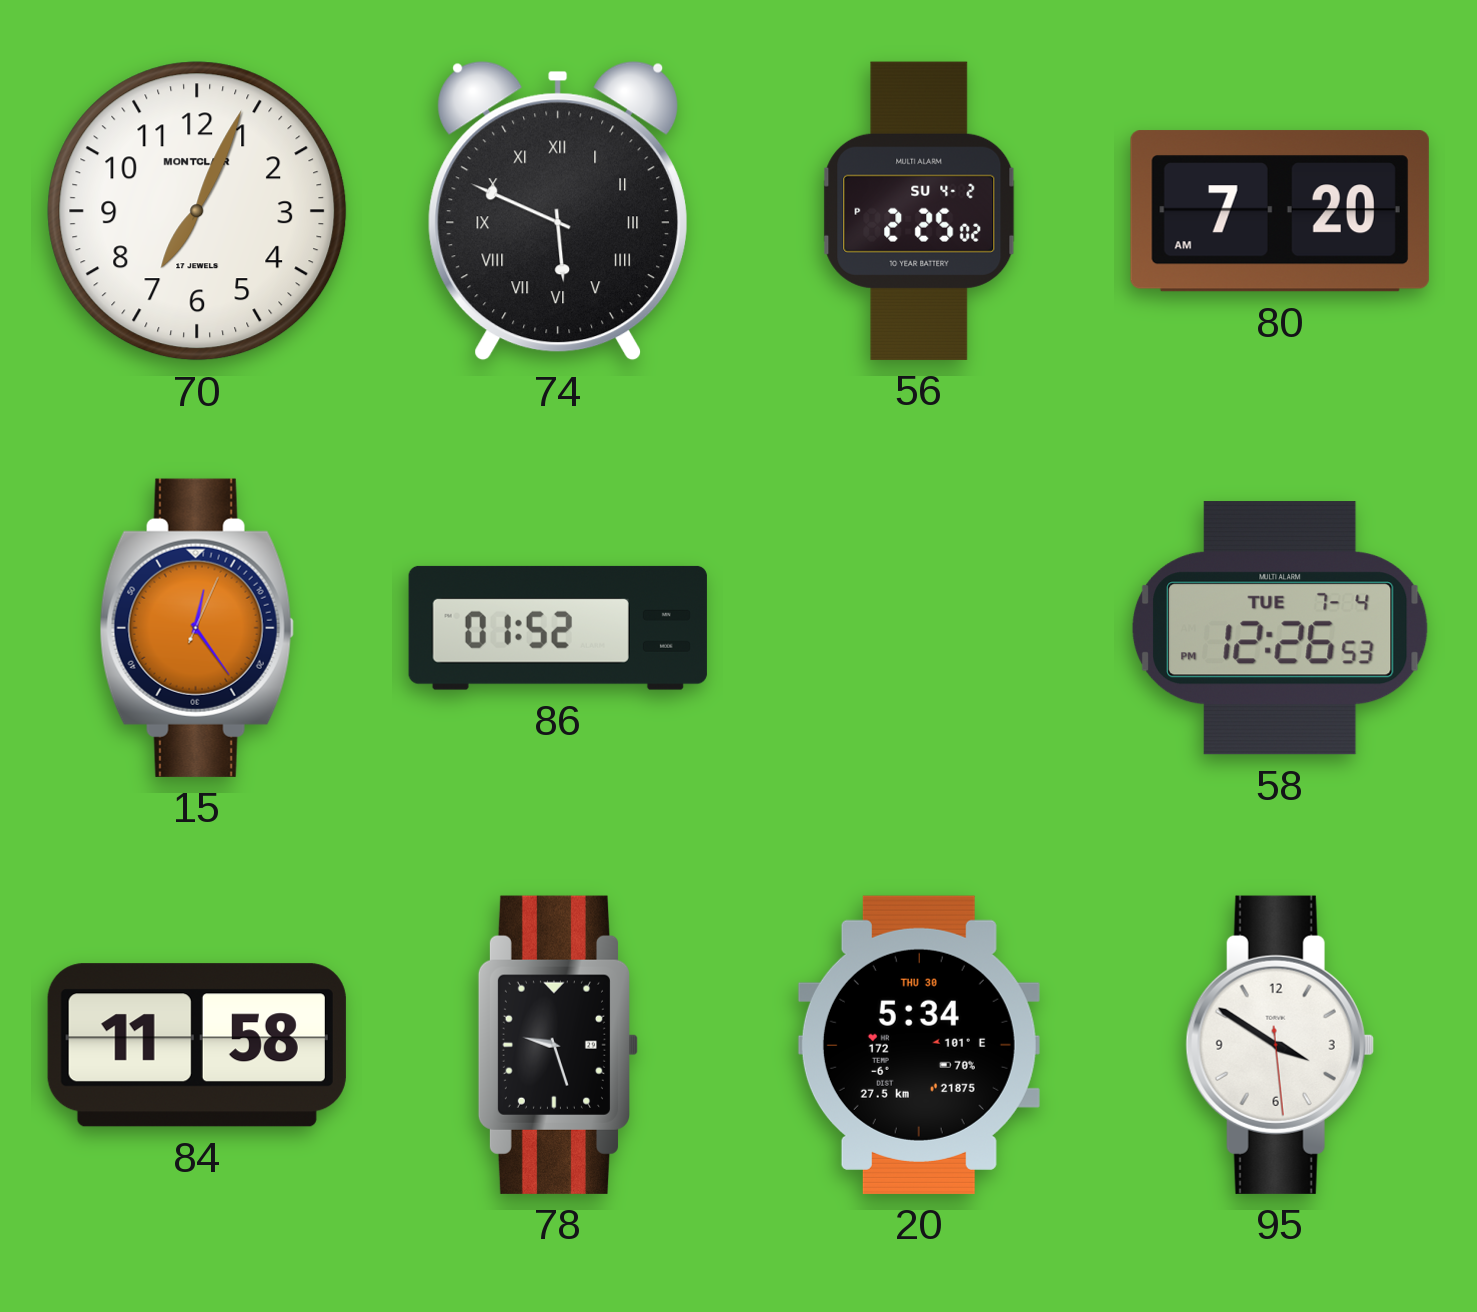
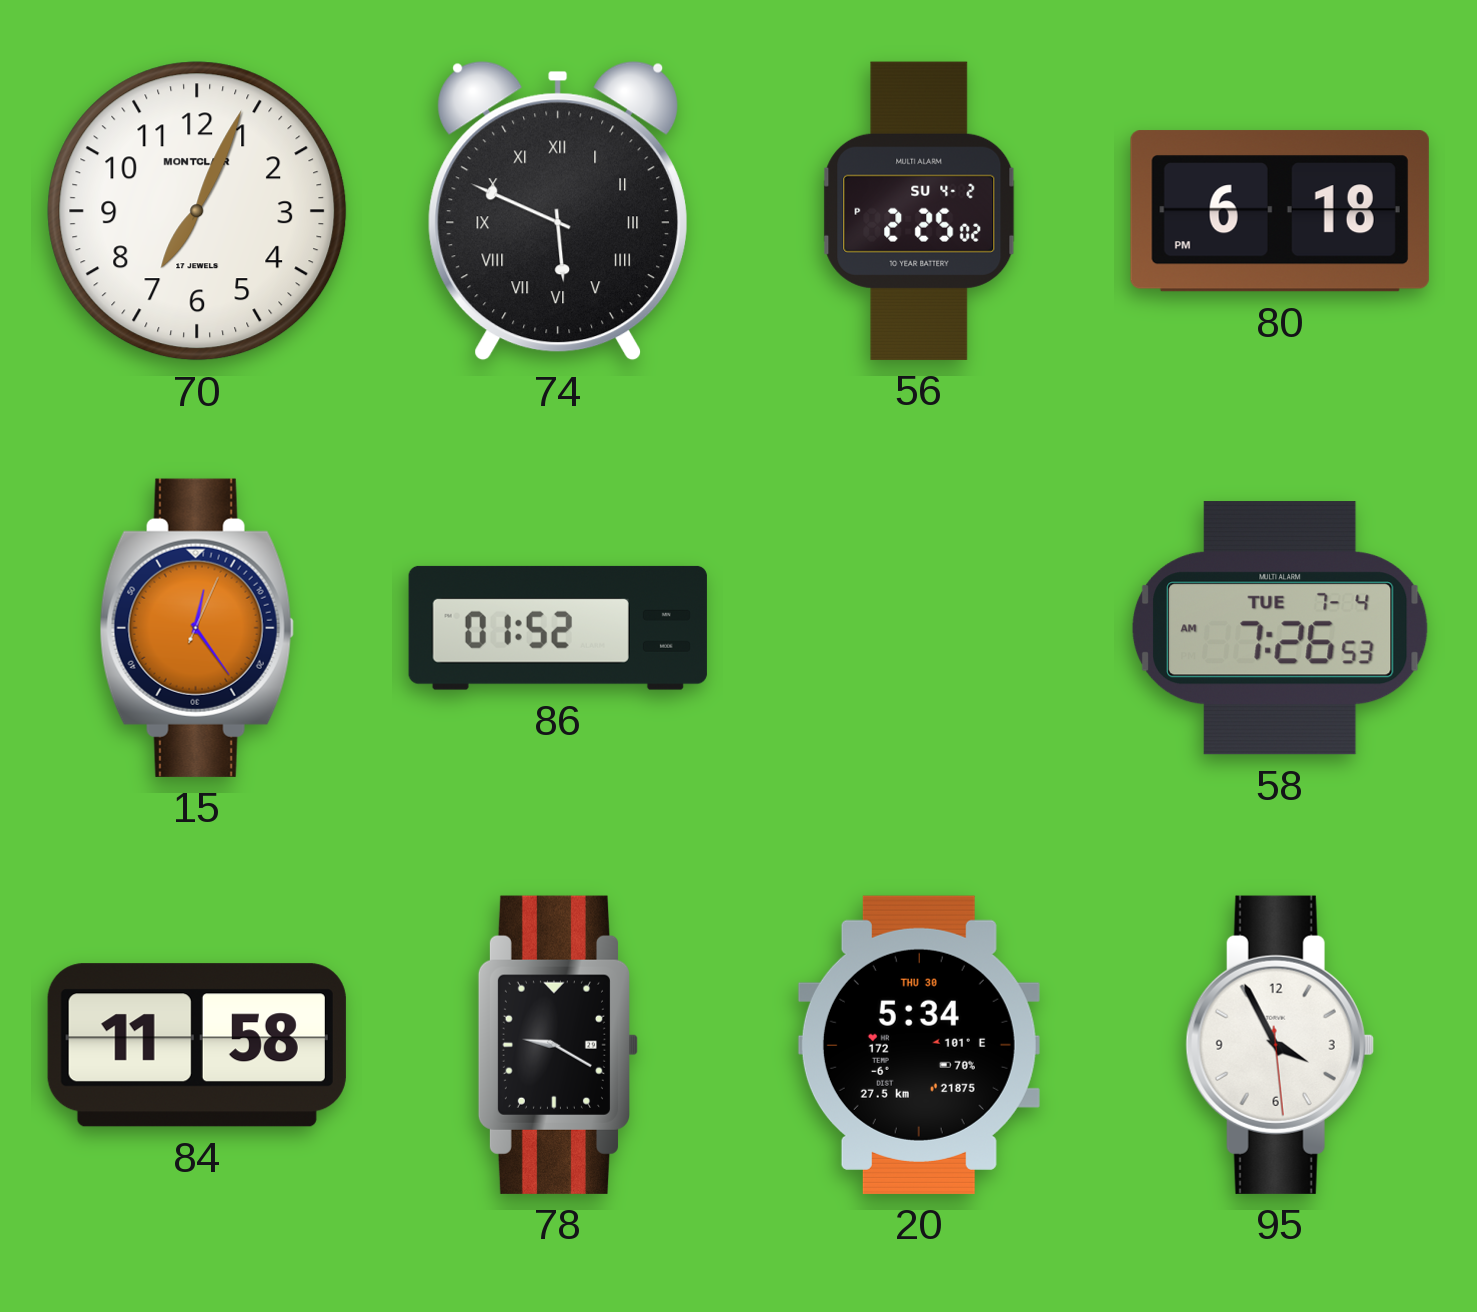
80: 7:20 -> 6:18
58: 12:26 -> 7:26
78: 9:27 -> 9:20
95: 3:50 -> 3:55
